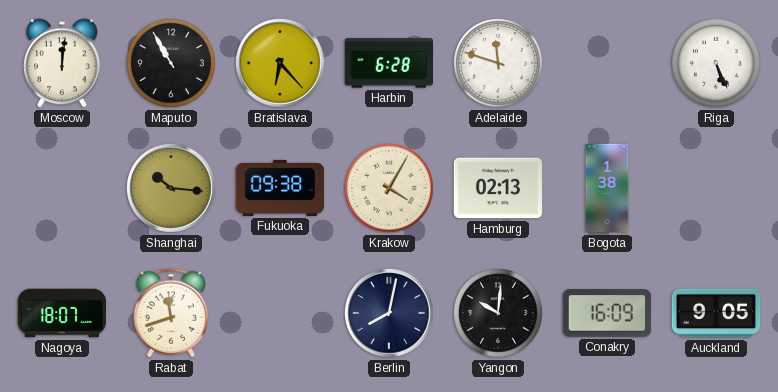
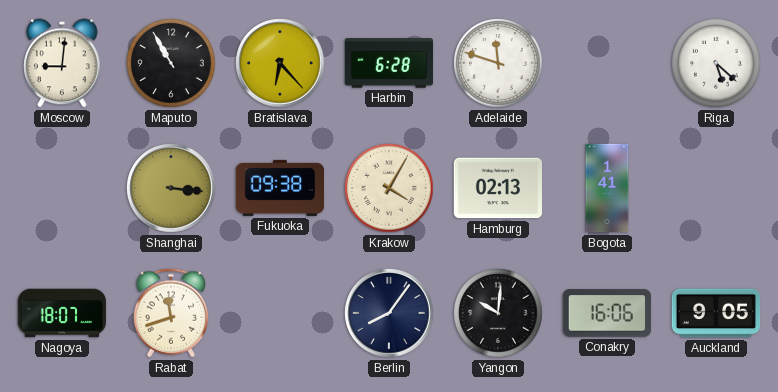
Moscow: 12:01 -> 9:01
Riga: 5:26 -> 5:22
Shanghai: 10:16 -> 3:16
Bogota: 1:38 -> 1:41
Berlin: 8:02 -> 8:06
Conakry: 16:09 -> 16:06
